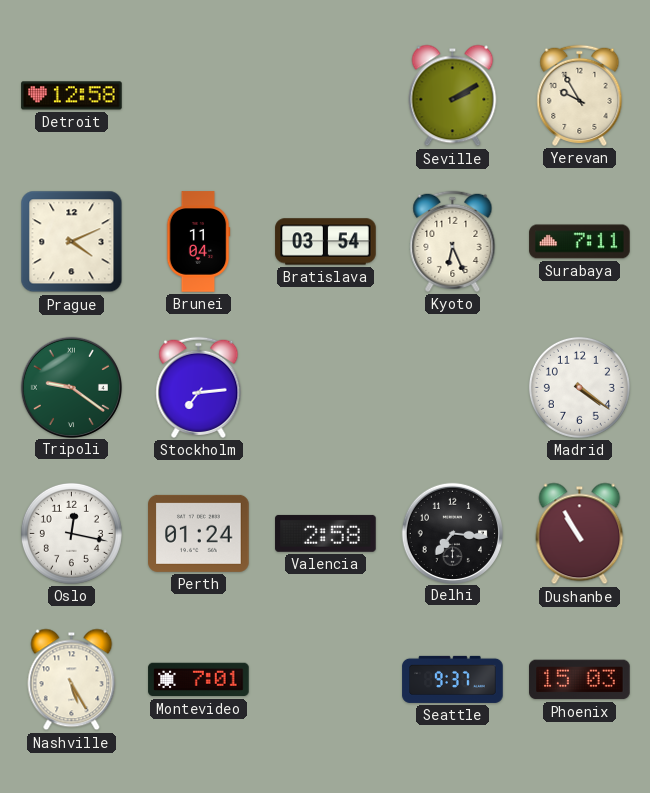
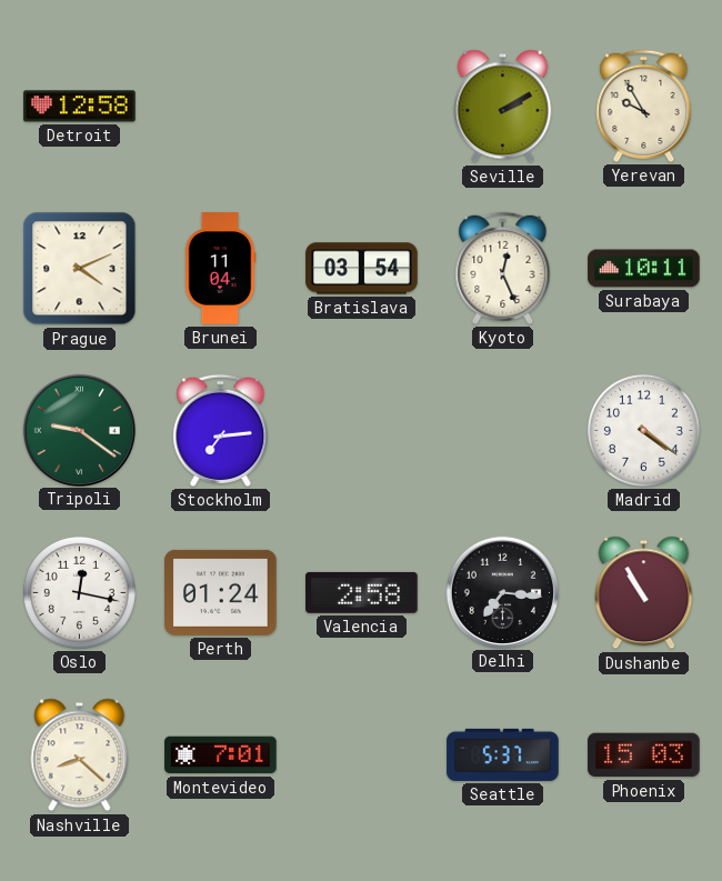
Kyoto: 6:26 -> 12:26
Surabaya: 7:11 -> 10:11
Nashville: 5:25 -> 8:22
Seattle: 9:37 -> 5:37
